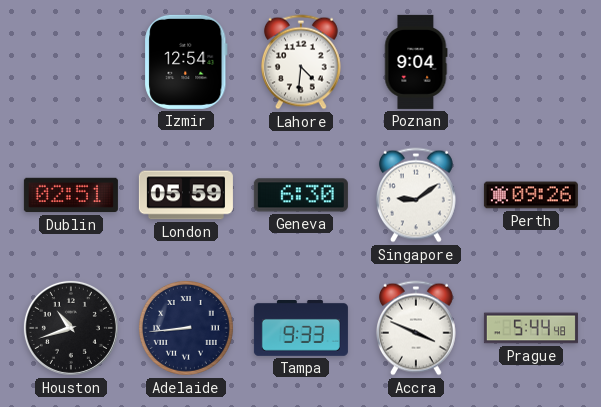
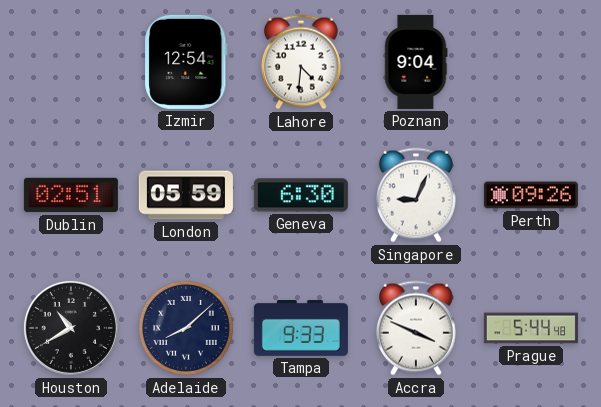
Singapore: 9:09 -> 9:04
Houston: 10:42 -> 10:40
Adelaide: 8:44 -> 8:08
